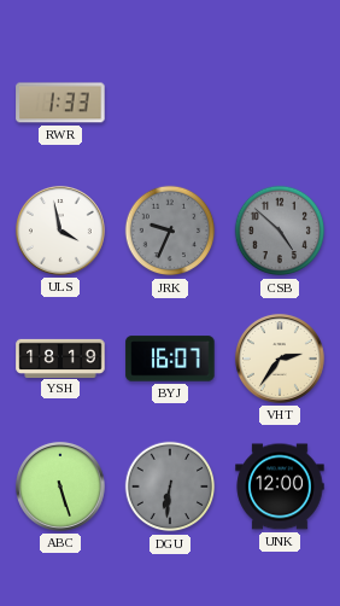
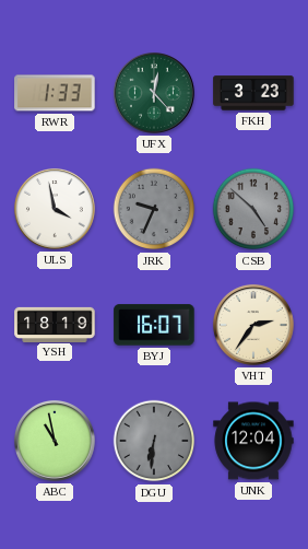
UFX: none -> 12:23
FKH: none -> 3:23
ABC: 5:27 -> 10:58
UNK: 12:00 -> 12:04
